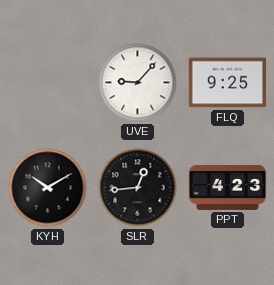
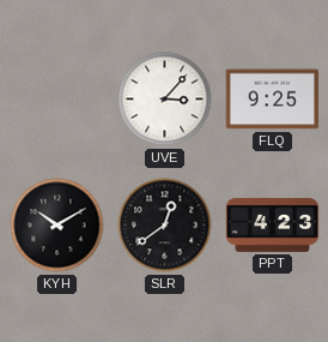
UVE: 9:07 -> 3:07
SLR: 12:44 -> 12:39
